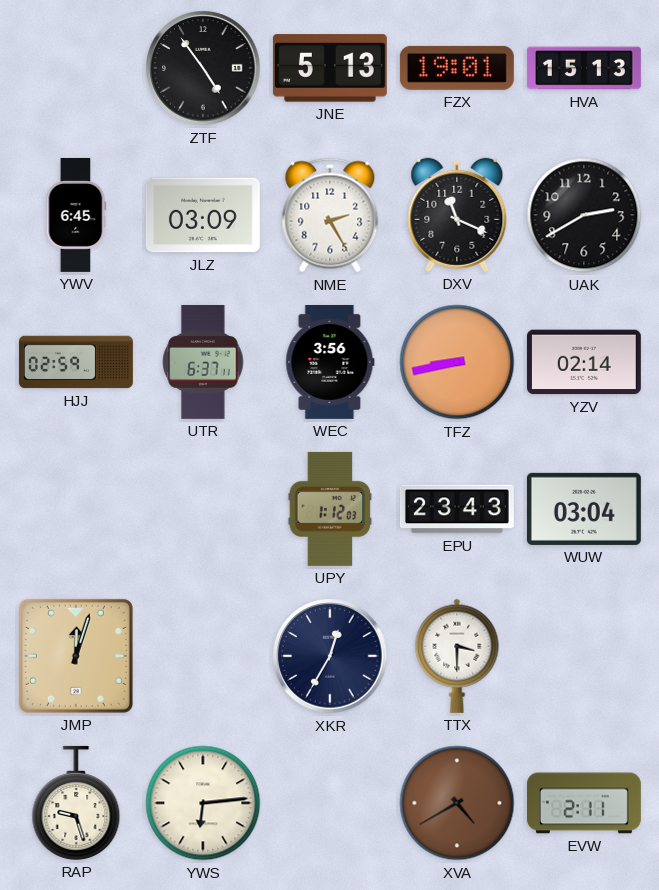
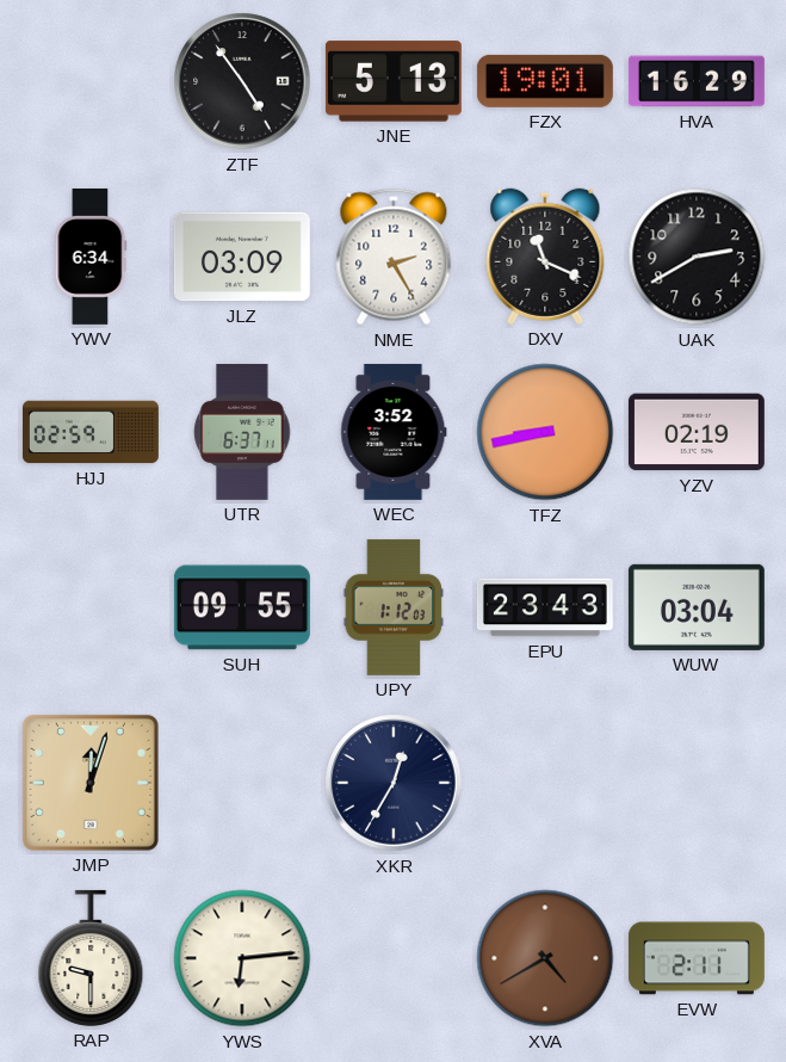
HVA: 15:13 -> 16:29
YWV: 6:45 -> 6:34
WEC: 3:56 -> 3:52
YZV: 02:14 -> 02:19
SUH: none -> 09:55
TTX: 3:30 -> none
RAP: 9:27 -> 9:30
